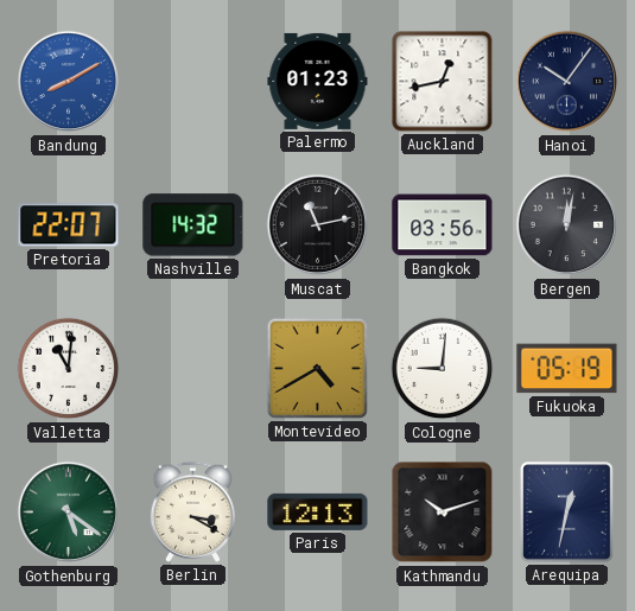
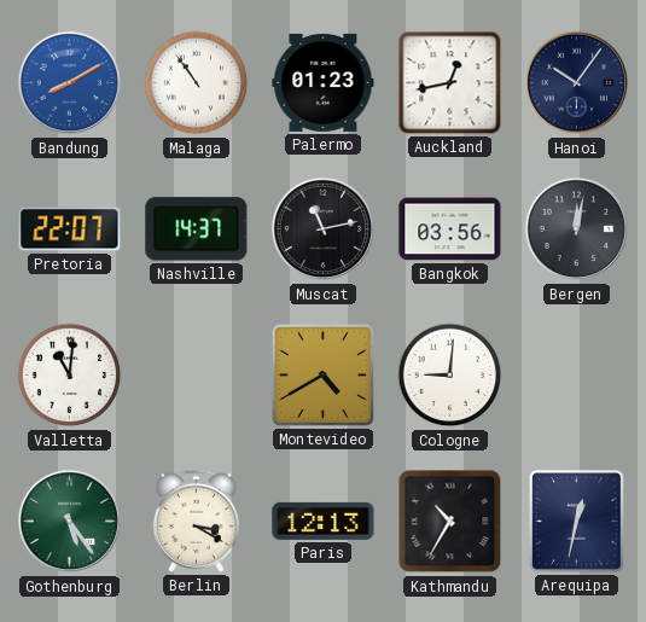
Malaga: none -> 10:54
Nashville: 14:32 -> 14:37
Fukuoka: 05:19 -> none
Gothenburg: 5:21 -> 5:24
Kathmandu: 10:12 -> 10:35
